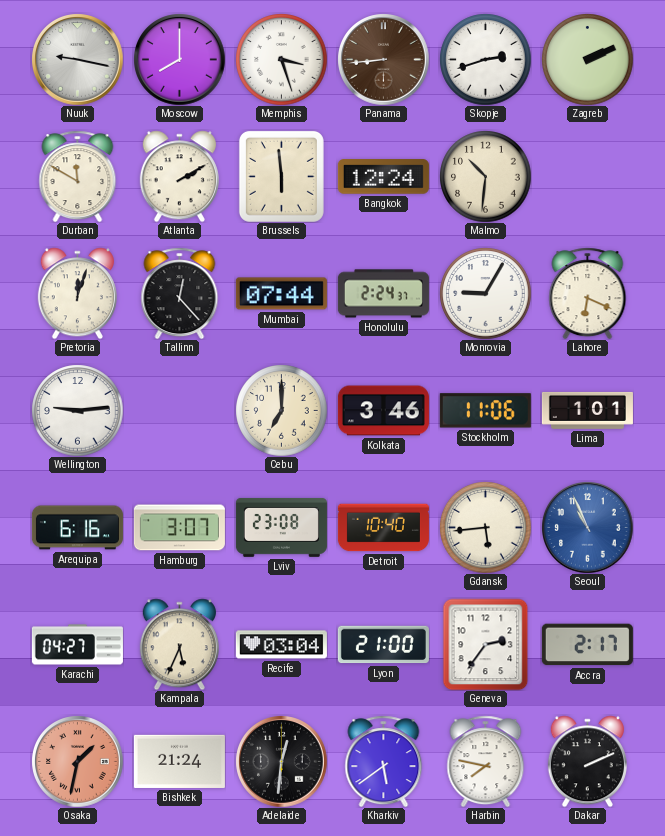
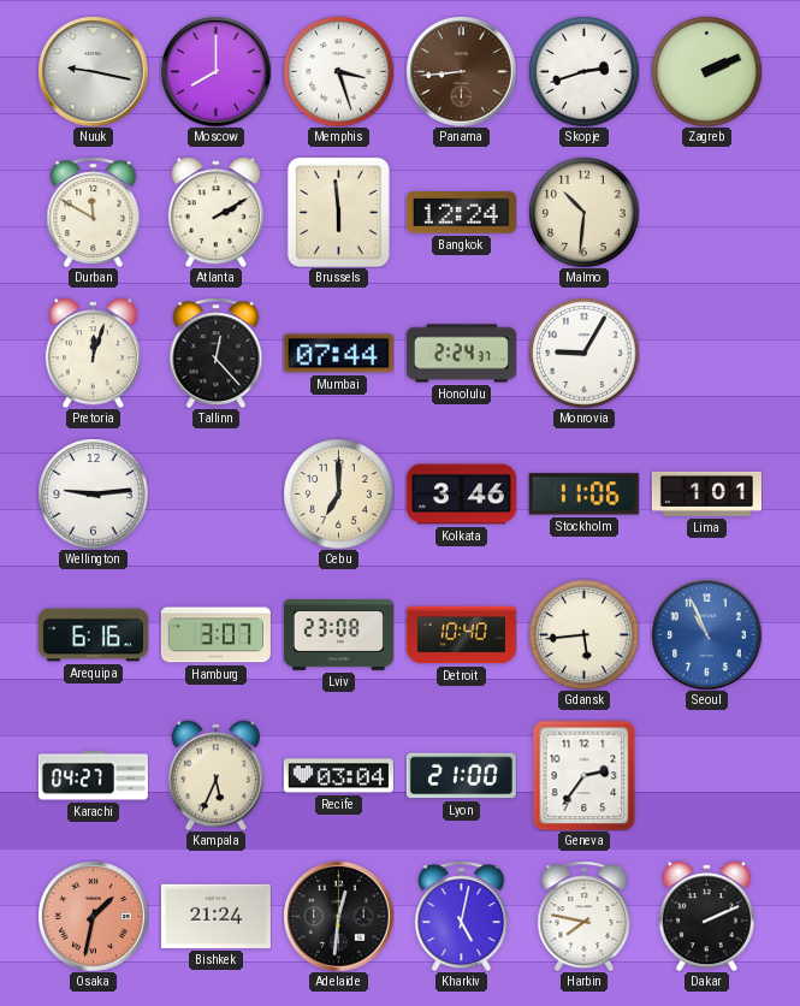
Lahore: 6:19 -> none
Accra: 2:17 -> none
Kharkiv: 5:39 -> 5:02
